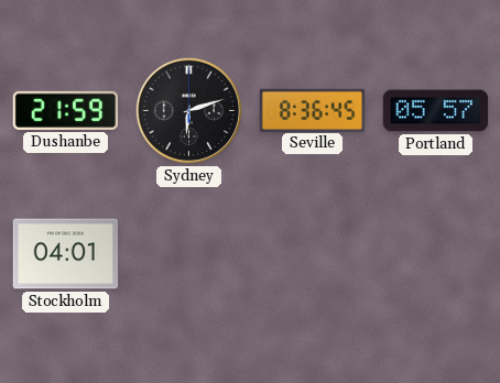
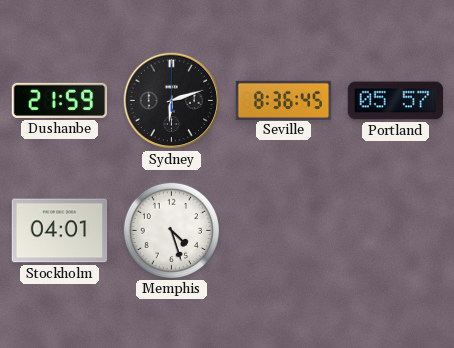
Memphis: none -> 4:27
